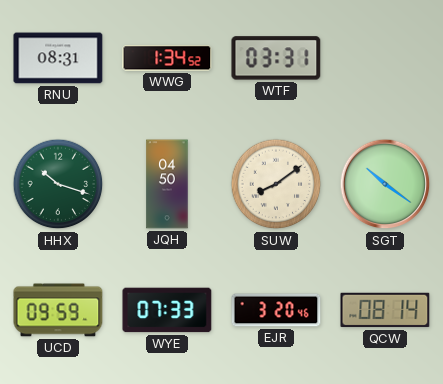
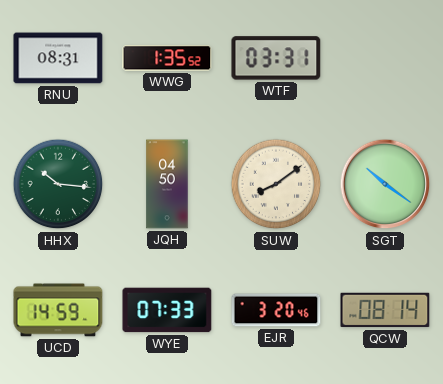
WWG: 1:34 -> 1:35
HHX: 10:18 -> 10:16
UCD: 09:59 -> 14:59
